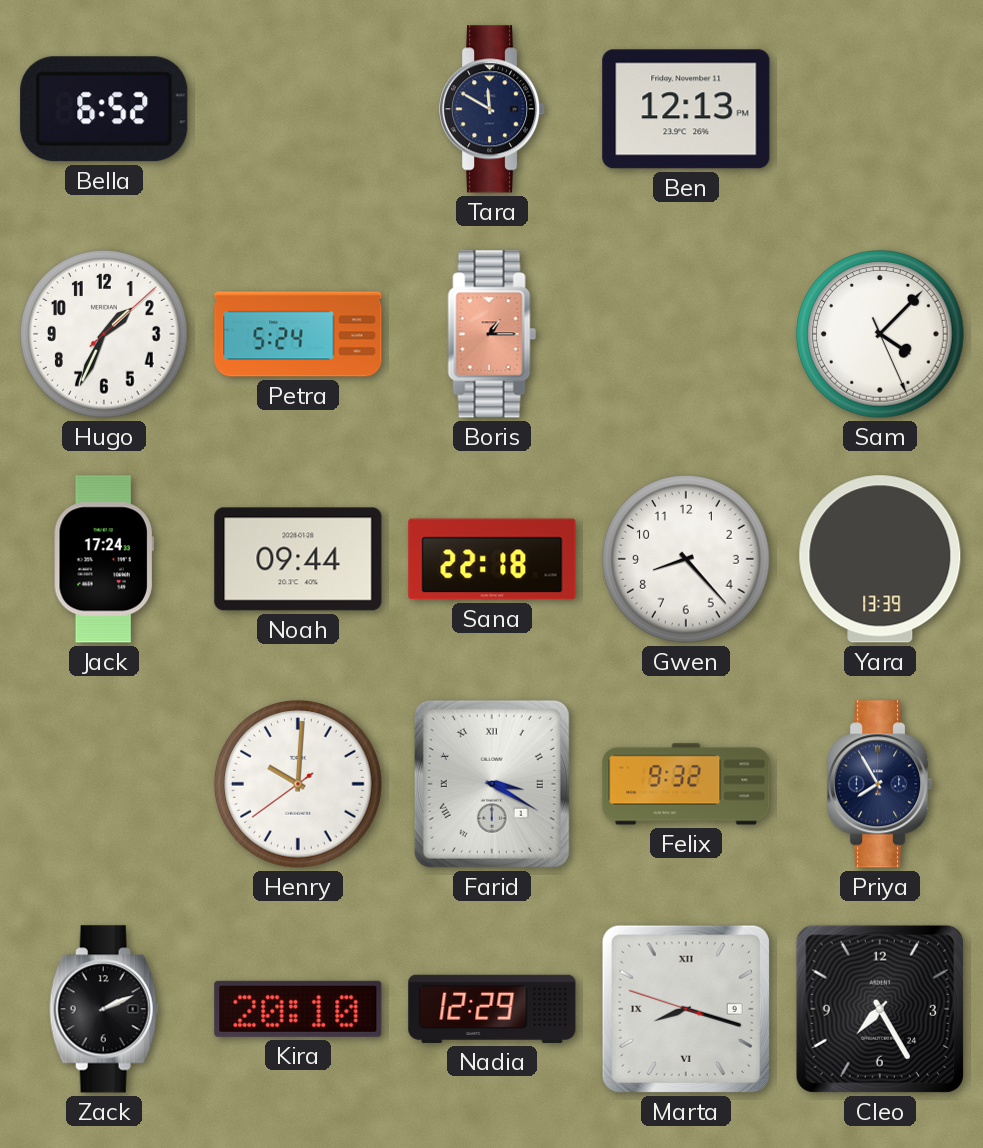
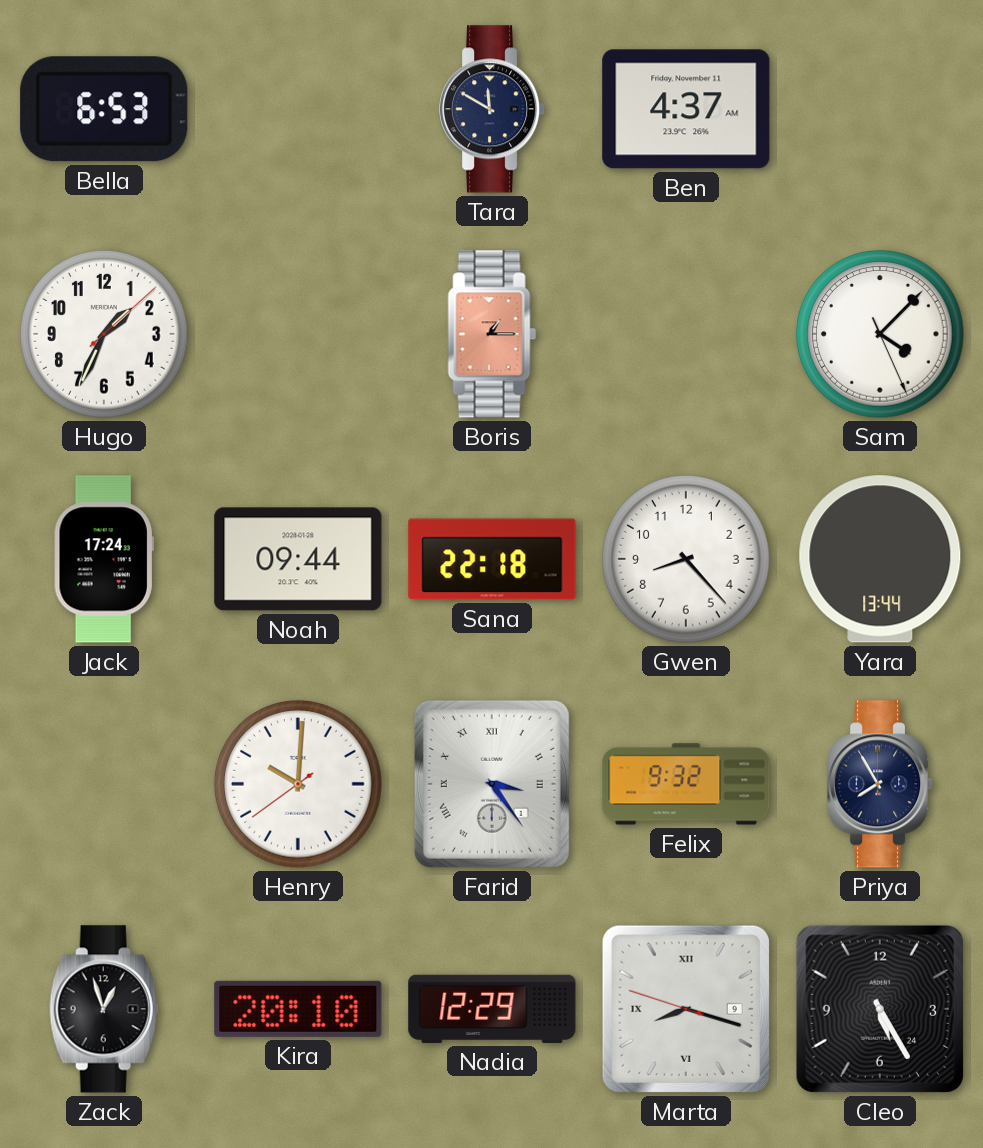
Bella: 6:52 -> 6:53
Ben: 12:13 -> 4:37
Petra: 5:24 -> none
Yara: 13:39 -> 13:44
Farid: 3:20 -> 3:24
Zack: 2:11 -> 12:57
Cleo: 7:25 -> 5:25
